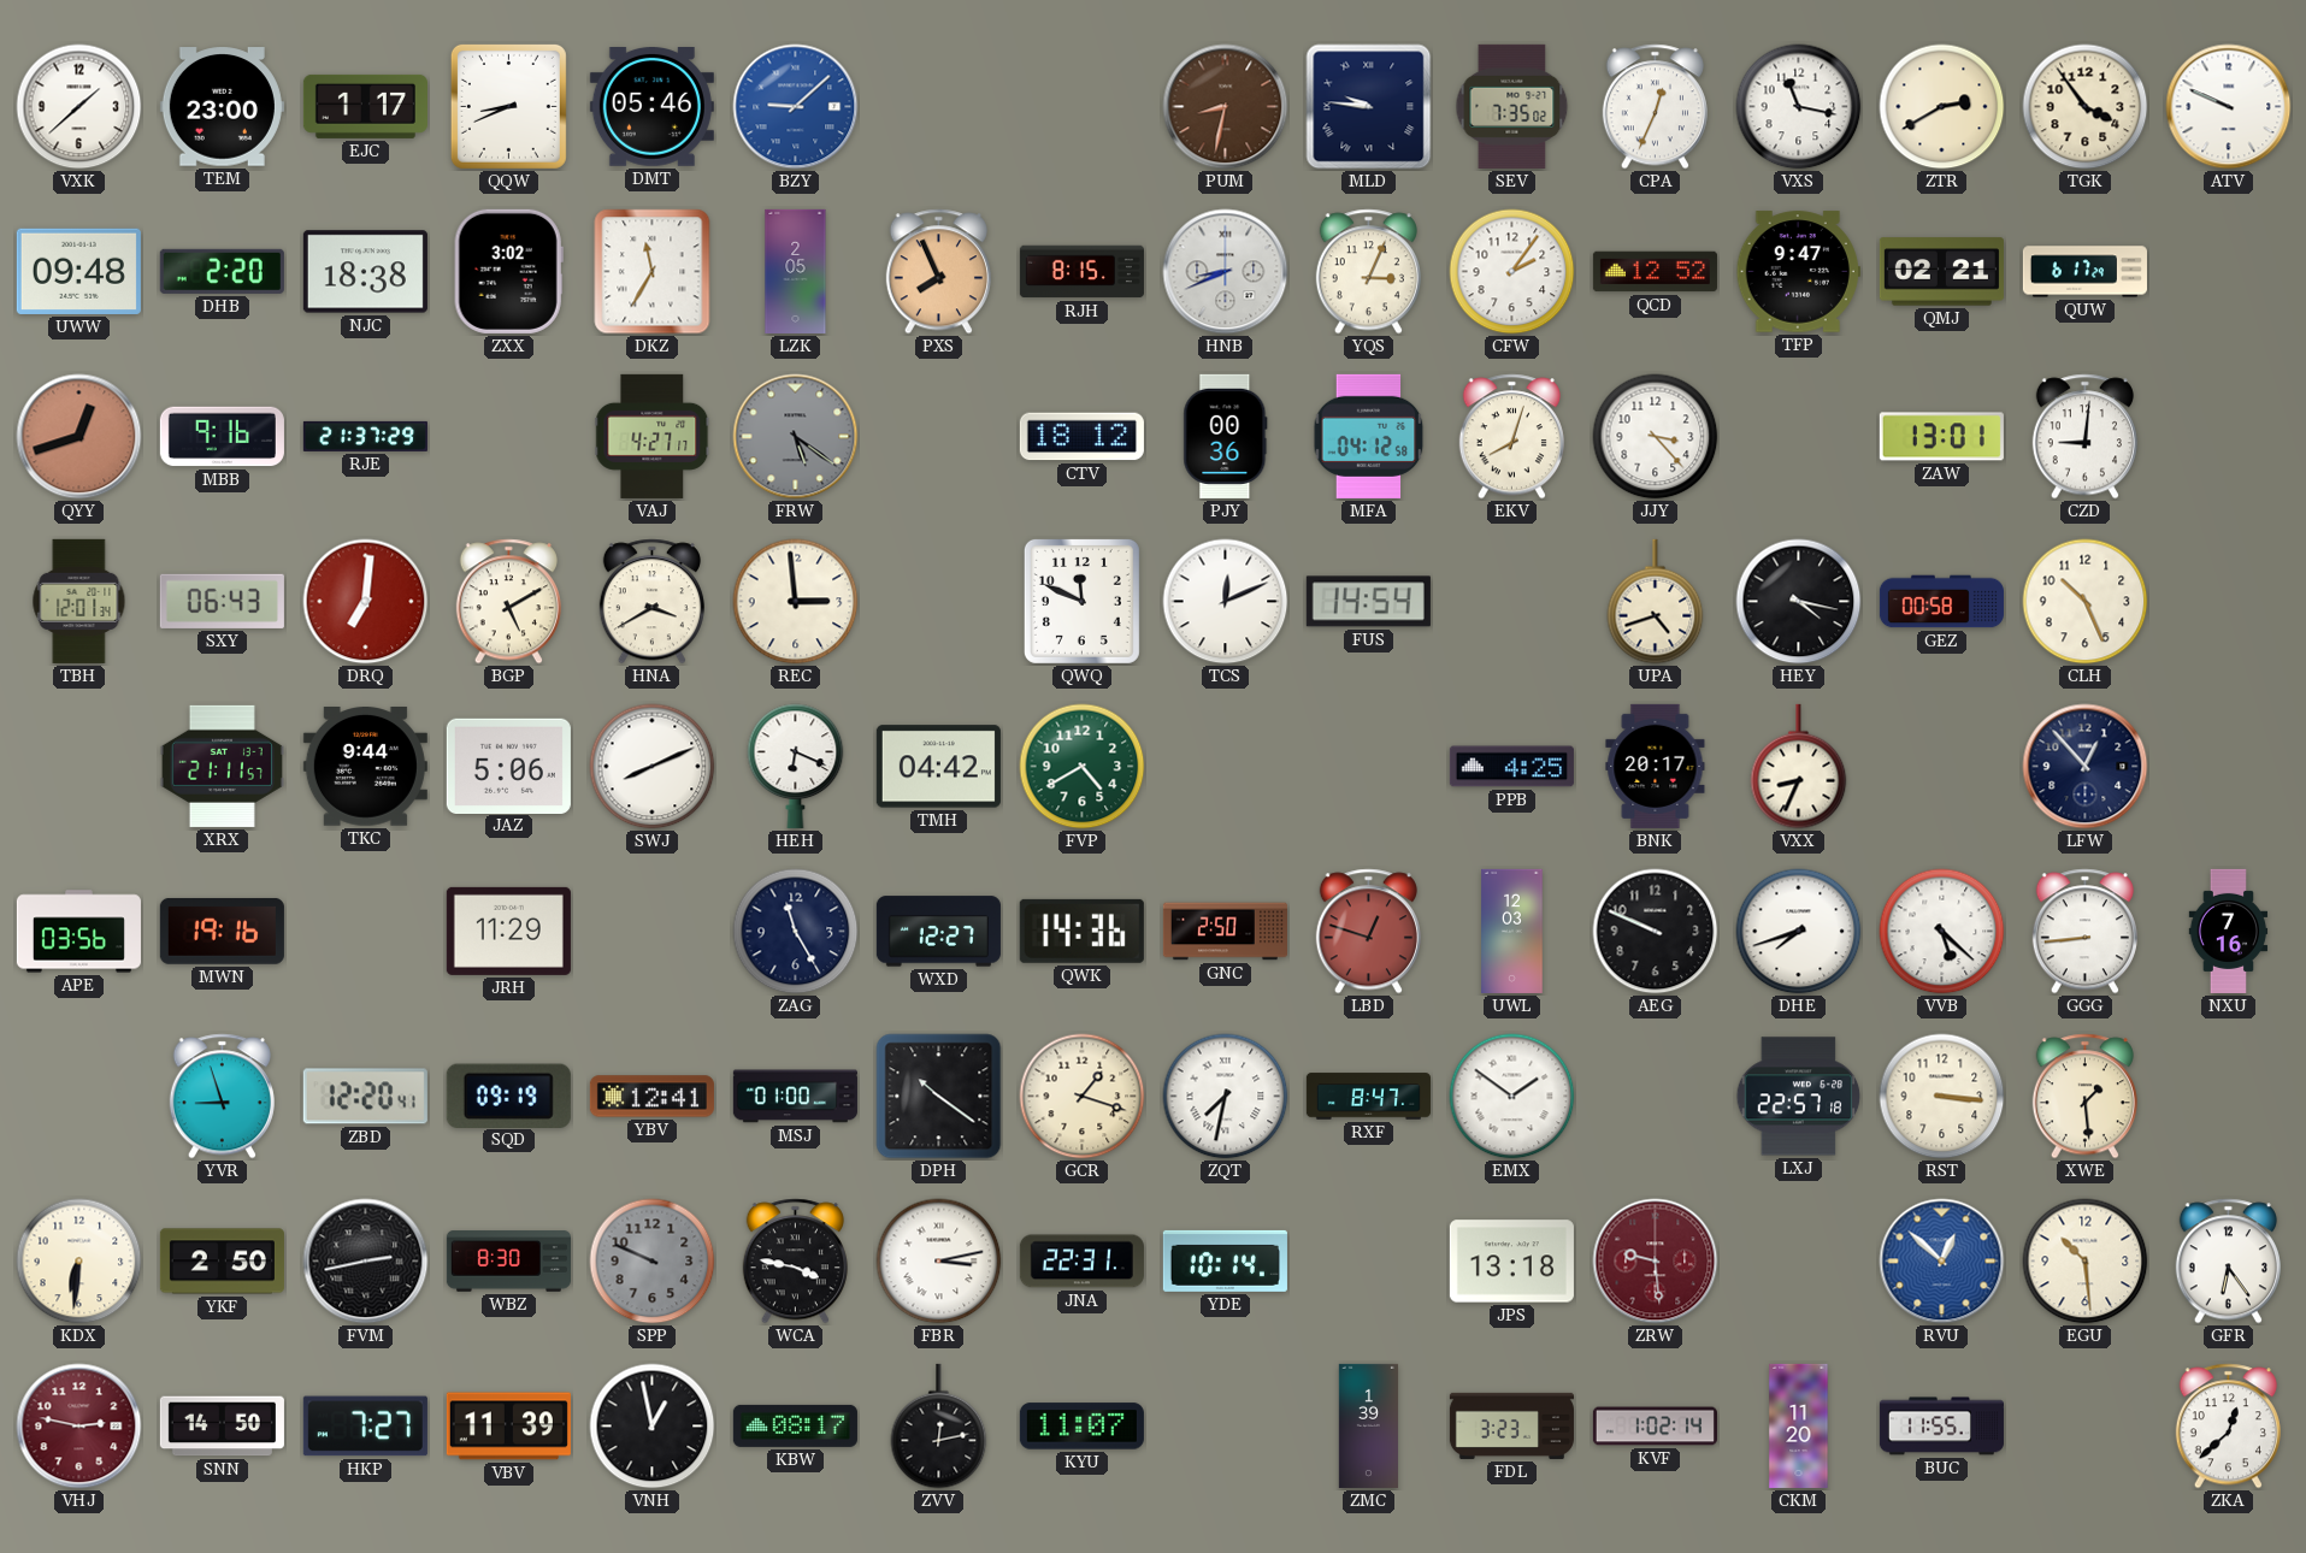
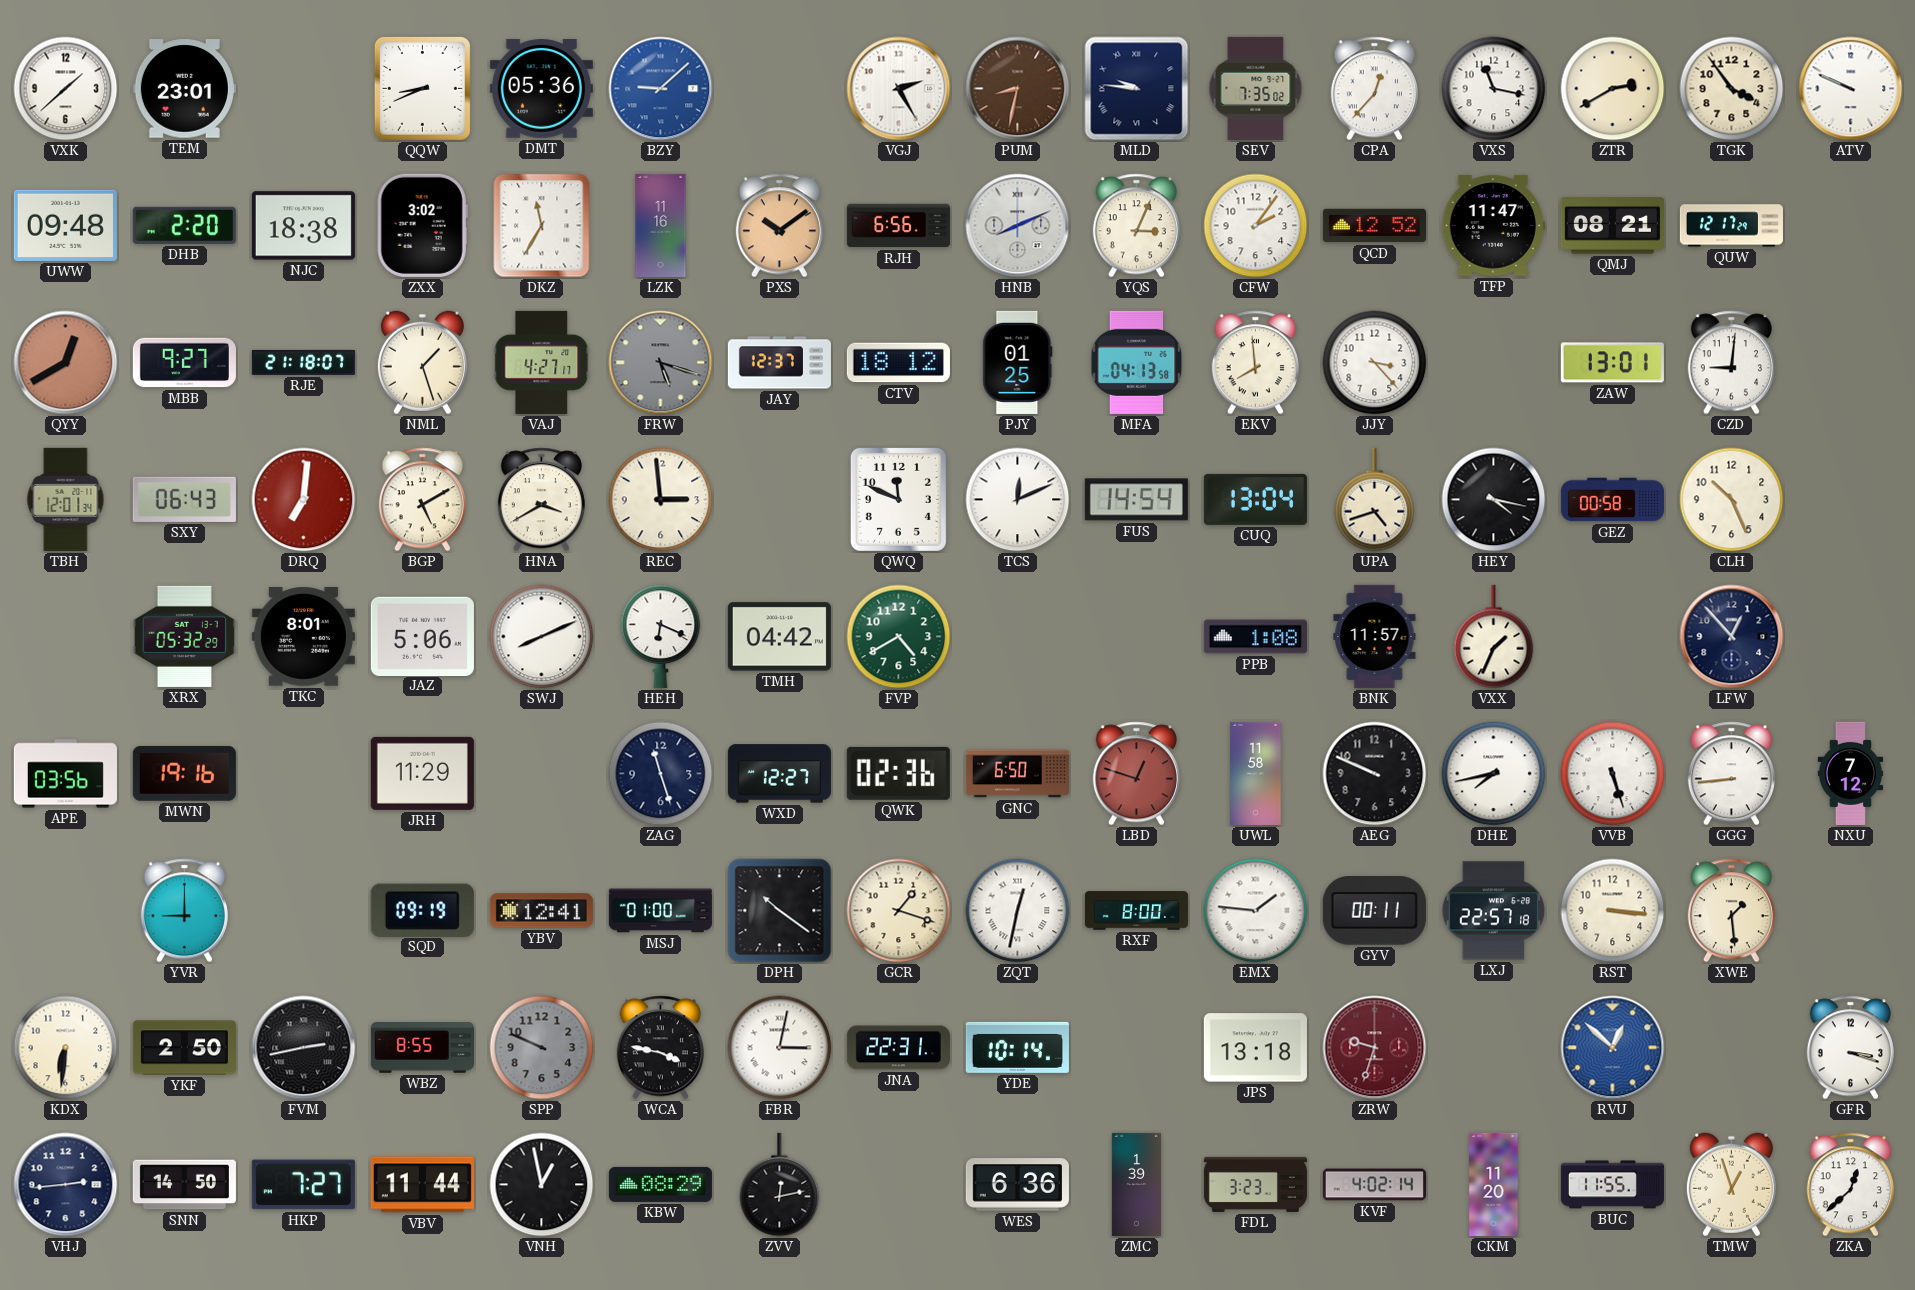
TEM: 23:00 -> 23:01
EJC: 1:17 -> none
DMT: 05:46 -> 05:36
VGJ: none -> 2:25
CPA: 12:34 -> 12:37
LZK: 2:05 -> 11:16
PXS: 7:56 -> 10:09
RJH: 8:15 -> 6:56
HNB: 8:41 -> 8:11
TFP: 9:47 -> 11:47
QMJ: 02:21 -> 08:21
QUW: 6:17 -> 12:17
QYY: 12:42 -> 12:40
MBB: 9:16 -> 9:27
RJE: 21:37 -> 21:18
NML: none -> 1:27
FRW: 5:21 -> 5:18
JAY: none -> 12:37
PJY: 00:36 -> 01:25
MFA: 04:12 -> 04:13
EKV: 8:03 -> 7:59
CUQ: none -> 13:04
XRX: 21:11 -> 05:32
TKC: 9:44 -> 8:01
PPB: 4:25 -> 1:08
BNK: 20:17 -> 11:57
VXX: 8:34 -> 1:34
ZAG: 11:25 -> 11:27
QWK: 14:36 -> 02:36
GNC: 2:50 -> 6:50
UWL: 12:03 -> 11:58
DHE: 7:42 -> 7:43
VVB: 5:22 -> 5:27
NXU: 7:16 -> 7:12
YVR: 8:57 -> 9:00
ZBD: 12:20 -> none
ZQT: 7:32 -> 12:32
RXF: 8:47 -> 8:00
EMX: 1:51 -> 1:46
GYV: none -> 00:11
WBZ: 8:30 -> 8:55
FBR: 3:13 -> 3:02
ZRW: 9:29 -> 9:33
EGU: 10:29 -> none
GFR: 6:24 -> 3:18
VHJ: 2:47 -> 2:44
VHJ dial: burgundy -> navy
VBV: 11:39 -> 11:44
KBW: 08:17 -> 08:29
KYU: 11:07 -> none
WES: none -> 6:36
KVF: 1:02 -> 4:02
TMW: none -> 12:57
